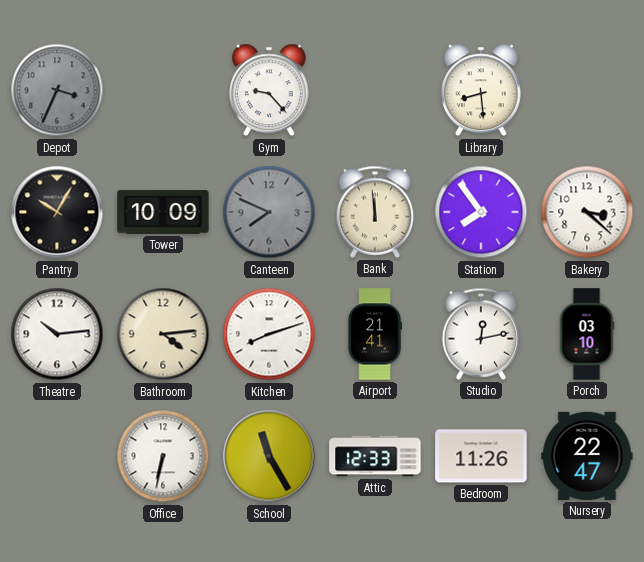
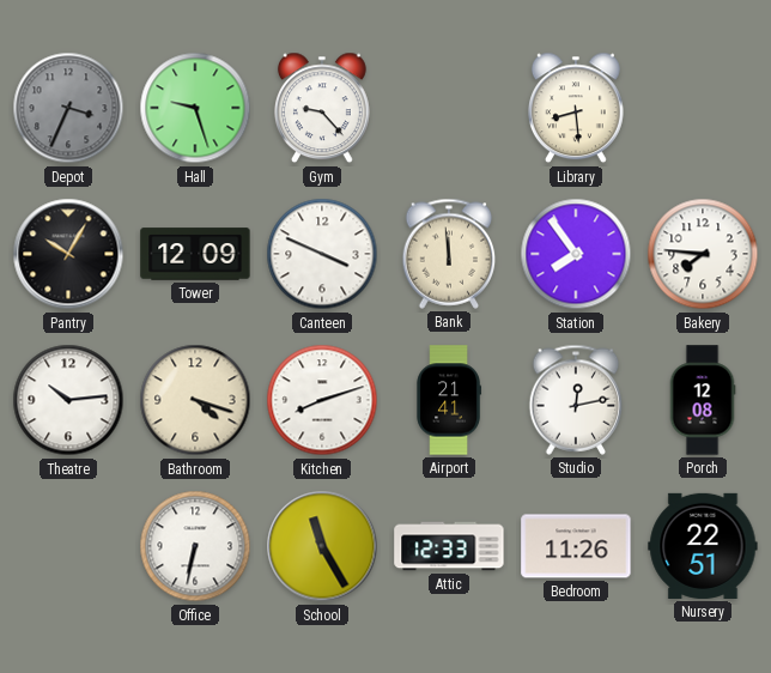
Hall: none -> 9:27
Tower: 10:09 -> 12:09
Canteen: 7:49 -> 3:49
Canteen dial: grey -> white
Bakery: 3:22 -> 7:46
Bathroom: 4:14 -> 4:18
Porch: 03:10 -> 12:08
Nursery: 22:47 -> 22:51
